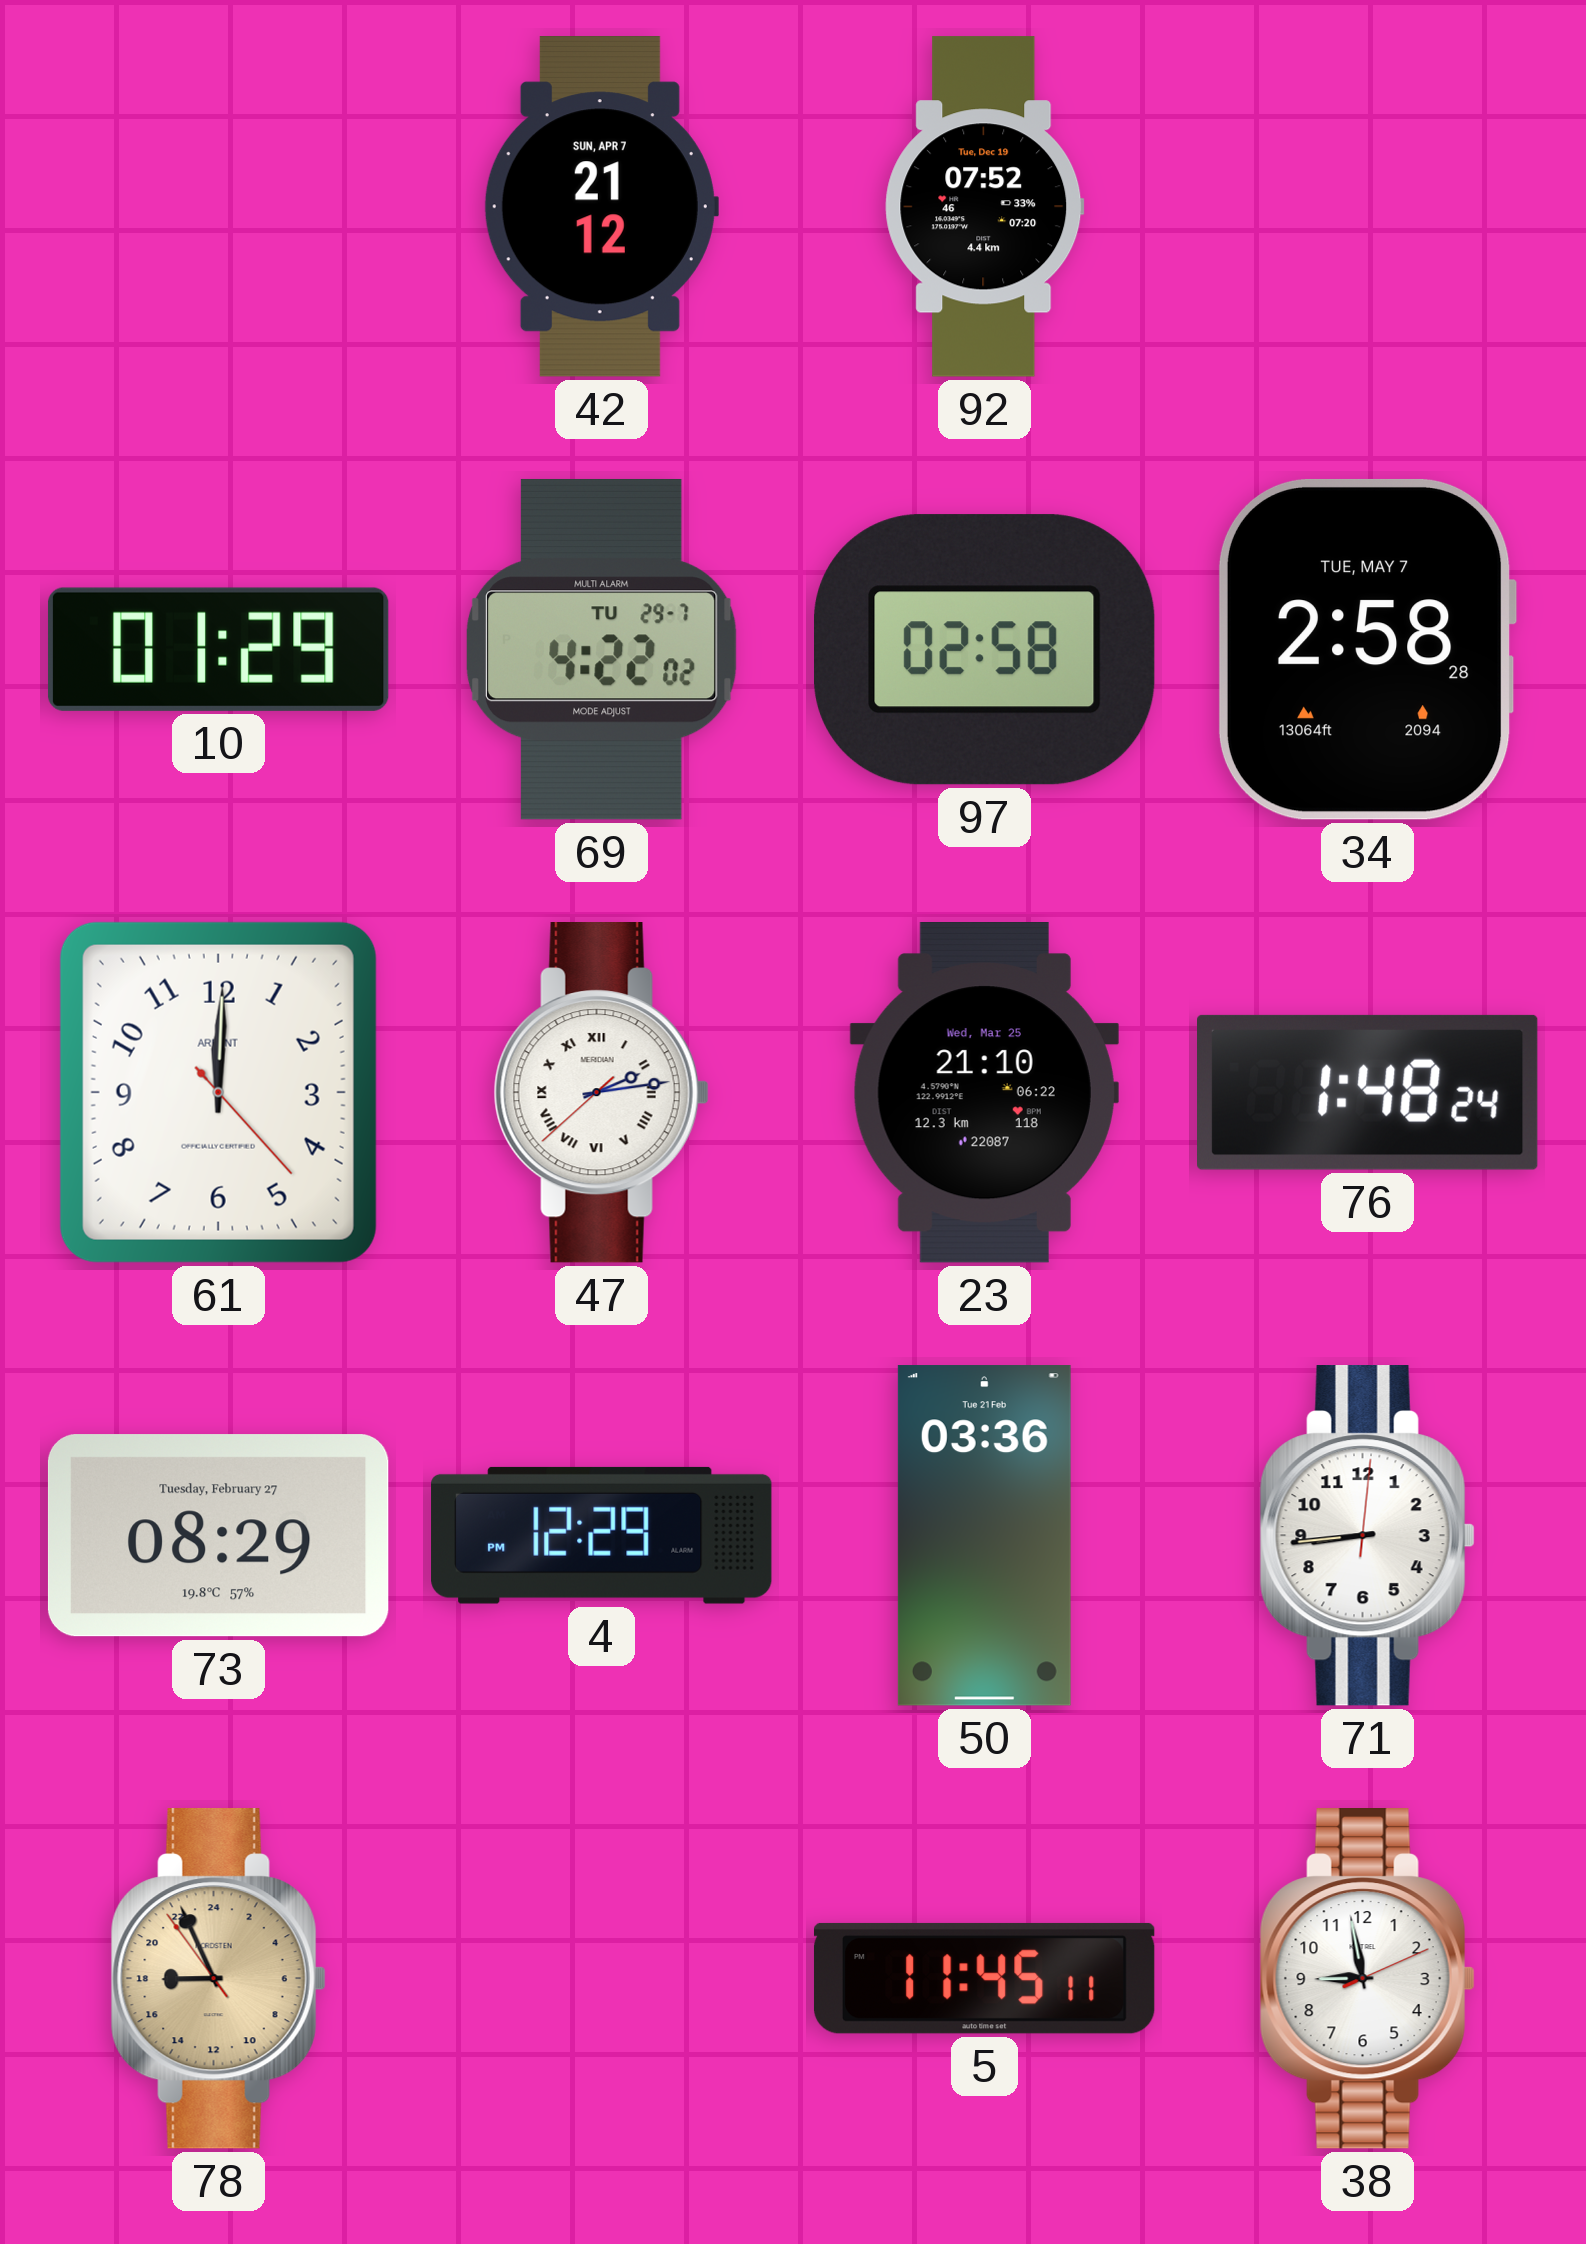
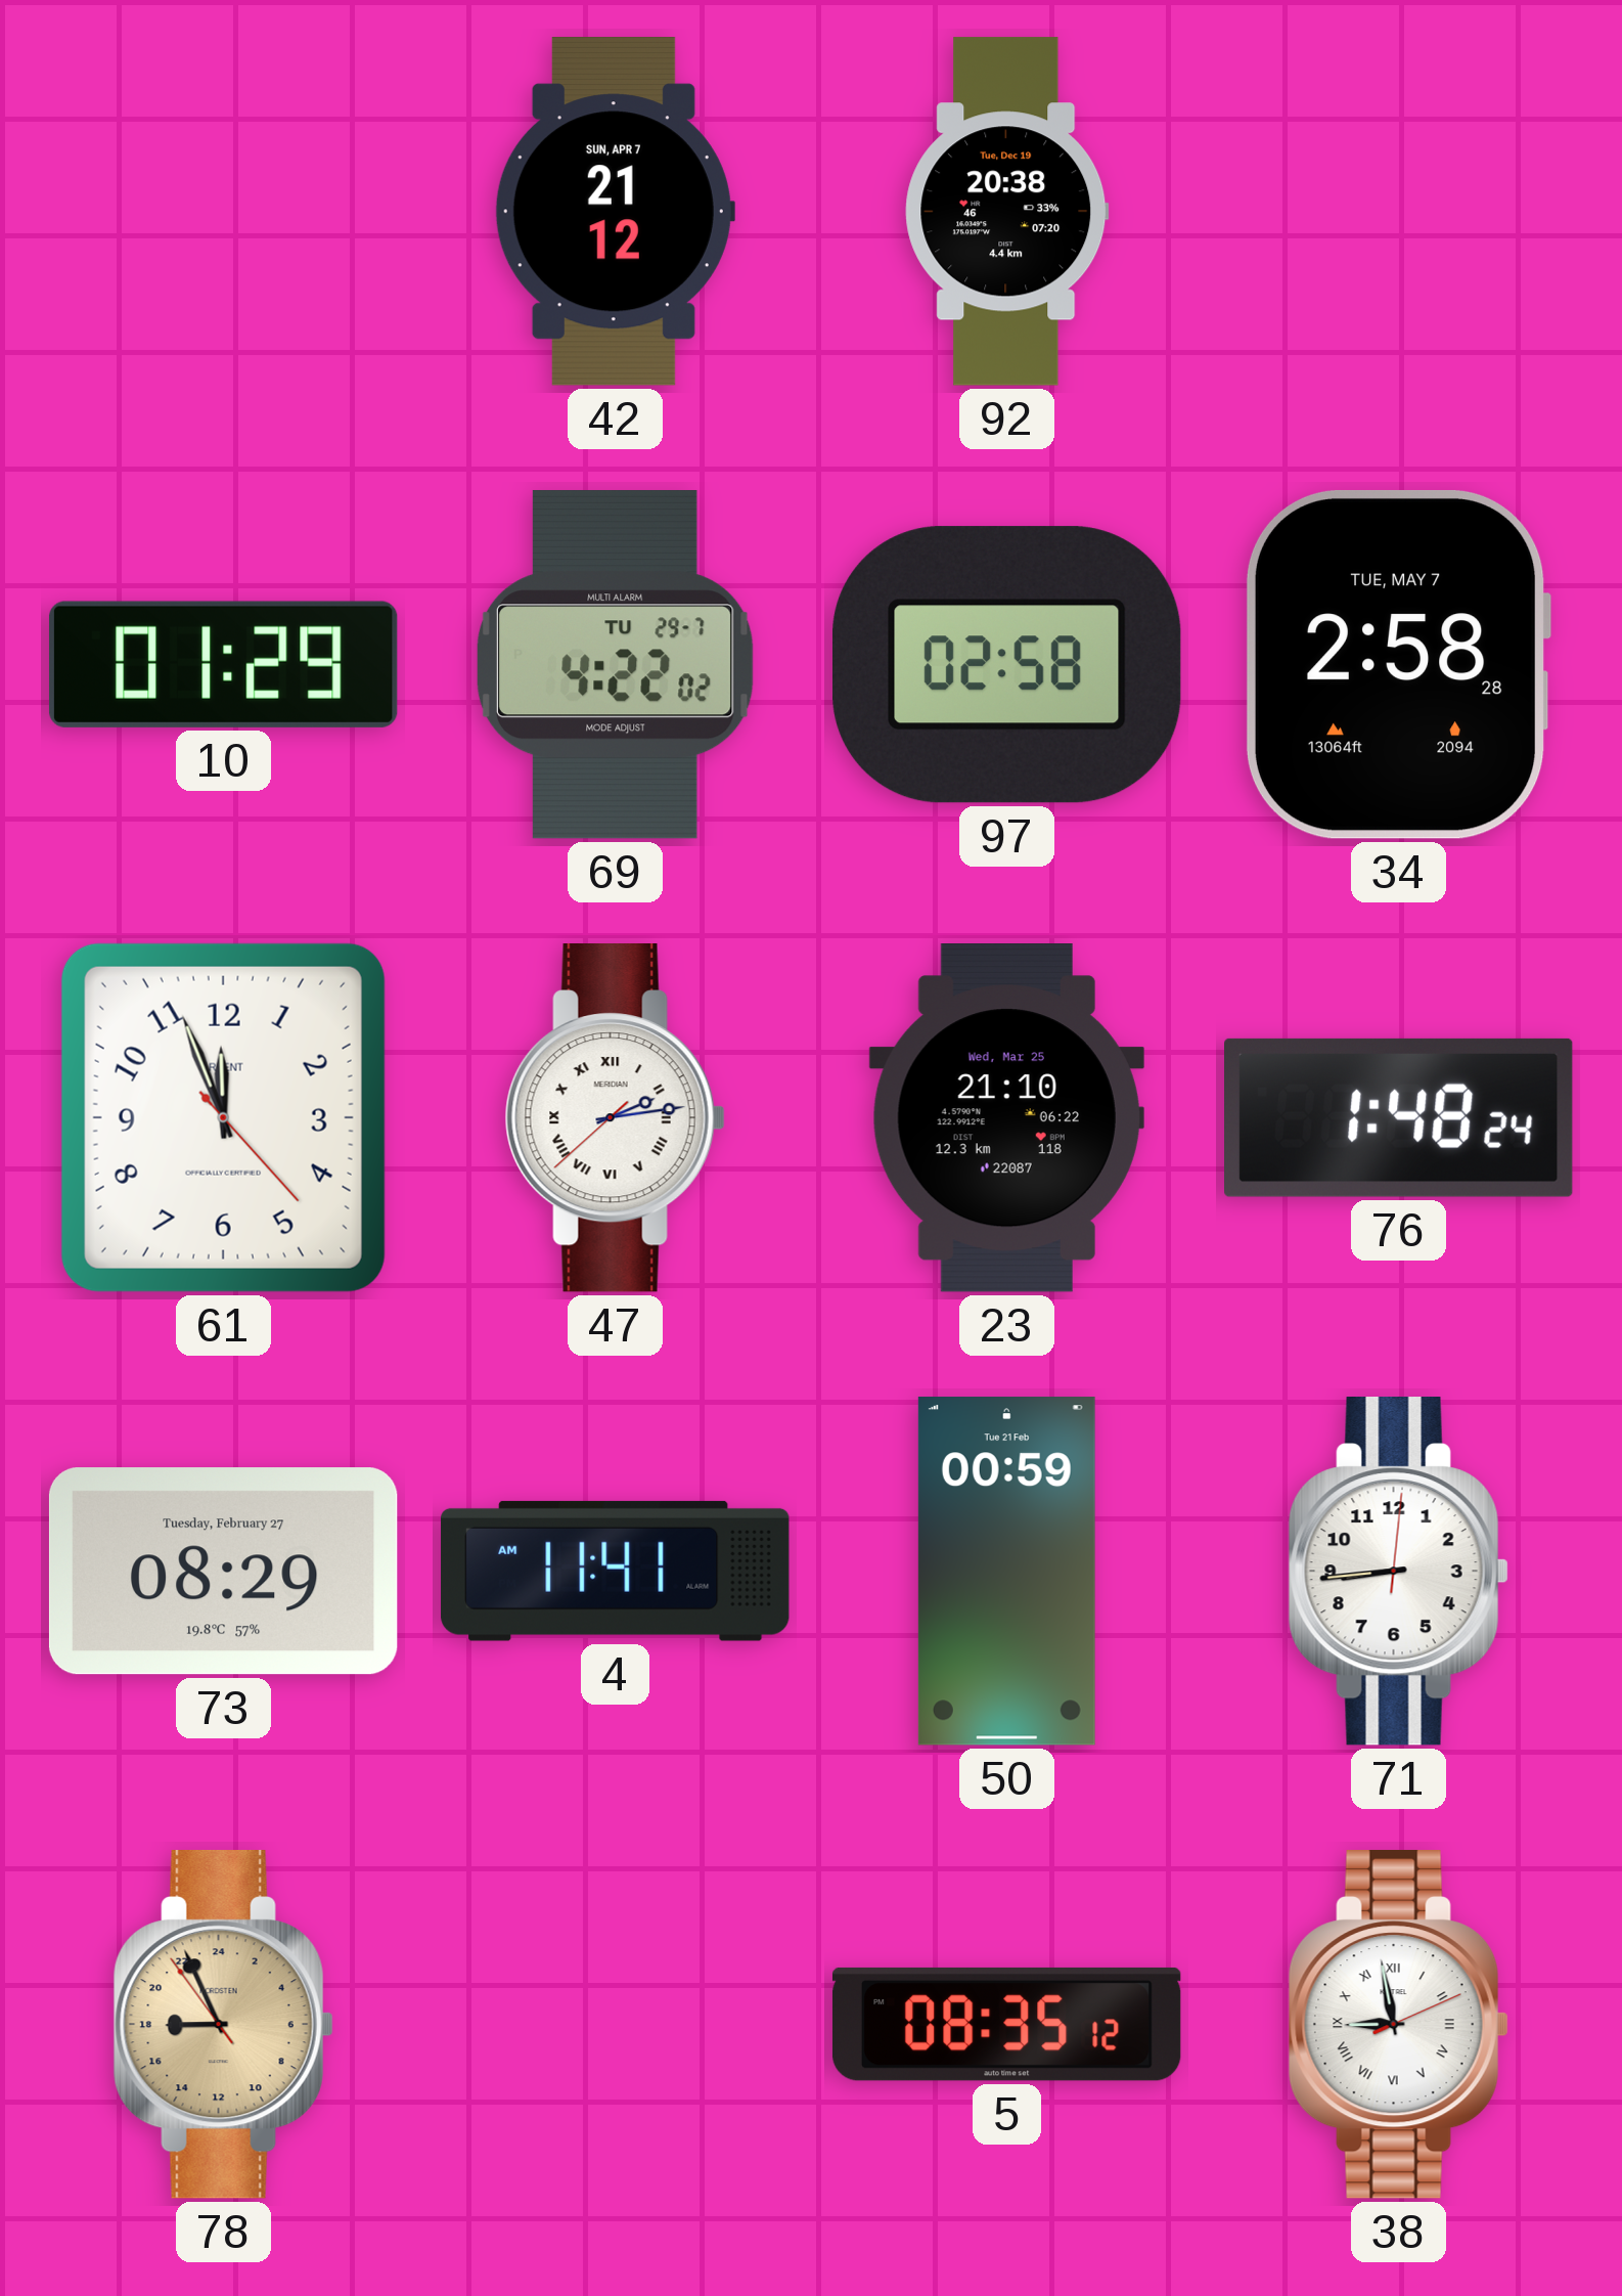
92: 07:52 -> 20:38
61: 12:00 -> 11:56
4: 12:29 -> 11:41
50: 03:36 -> 00:59
5: 11:45 -> 08:35
38 numerals: Arabic -> Roman
